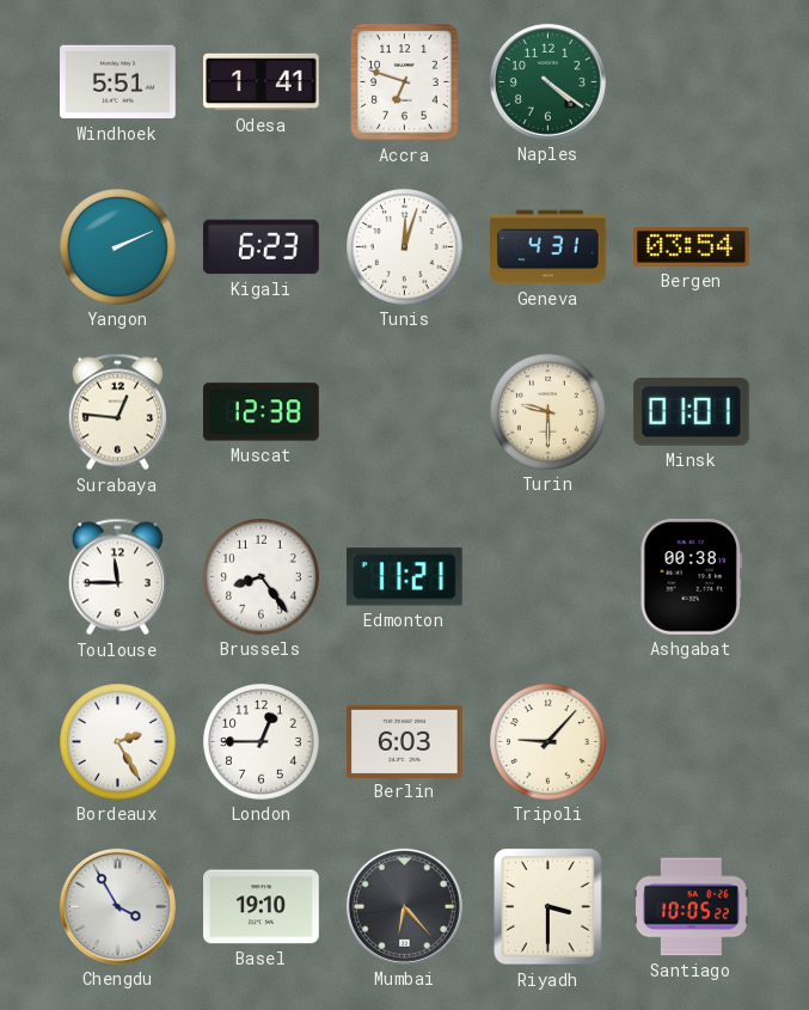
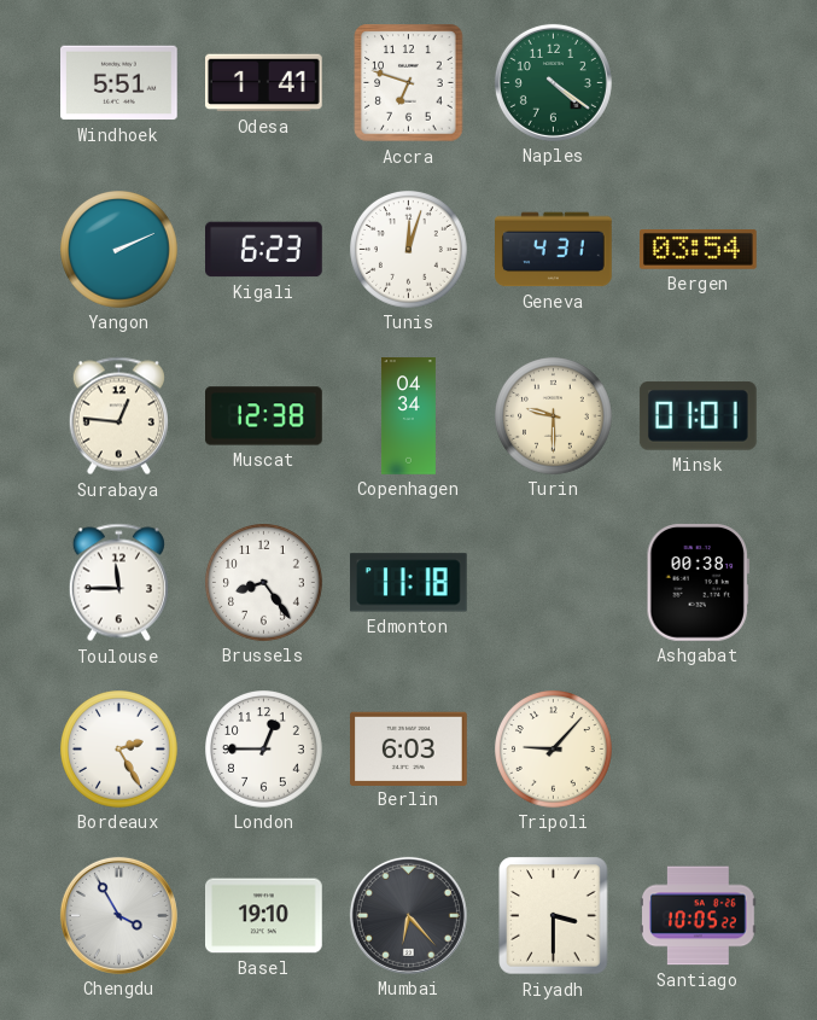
Copenhagen: none -> 04:34
Edmonton: 11:21 -> 11:18
